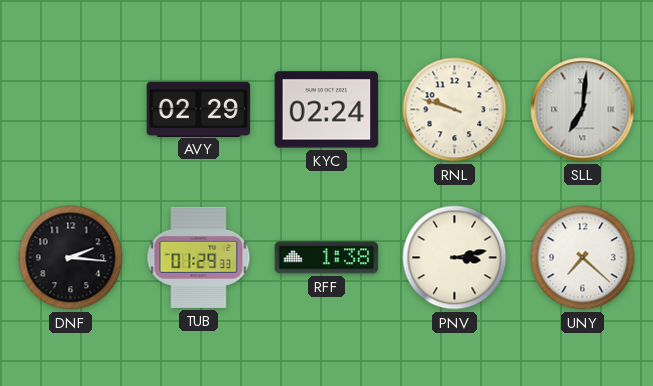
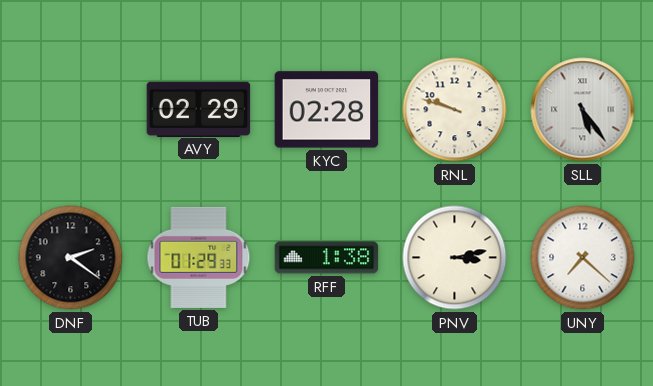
KYC: 02:24 -> 02:28
SLL: 7:01 -> 5:24
DNF: 2:16 -> 2:21
